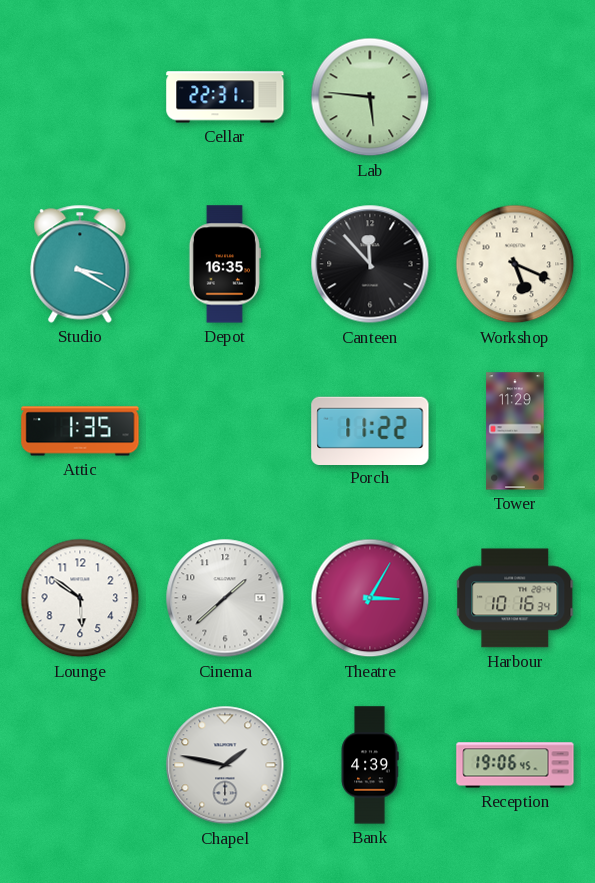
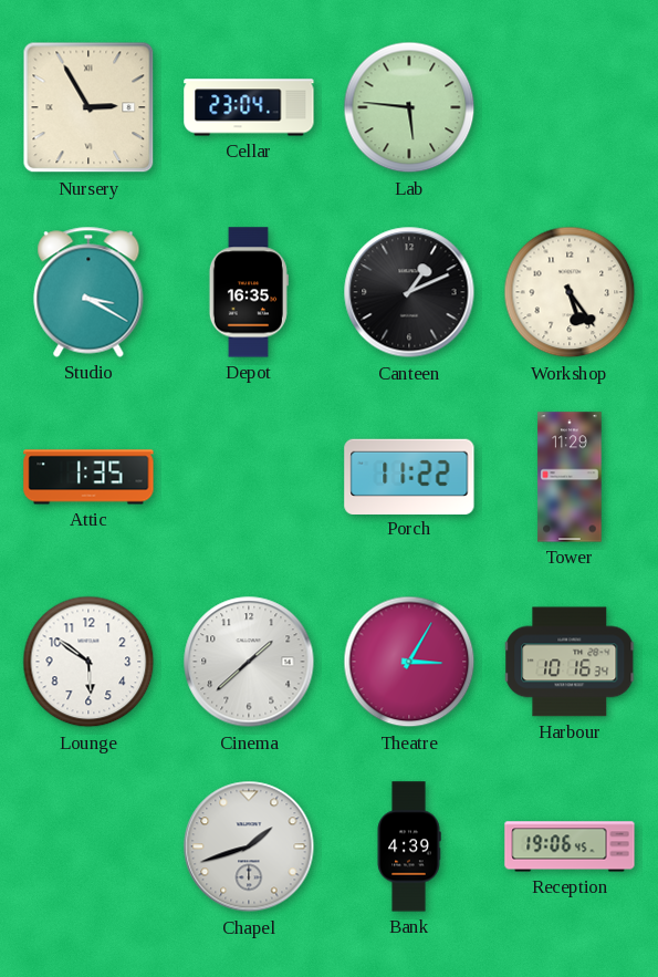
Nursery: none -> 2:55
Cellar: 22:31 -> 23:04
Canteen: 11:53 -> 1:11
Workshop: 5:19 -> 5:24
Chapel: 1:47 -> 1:42
